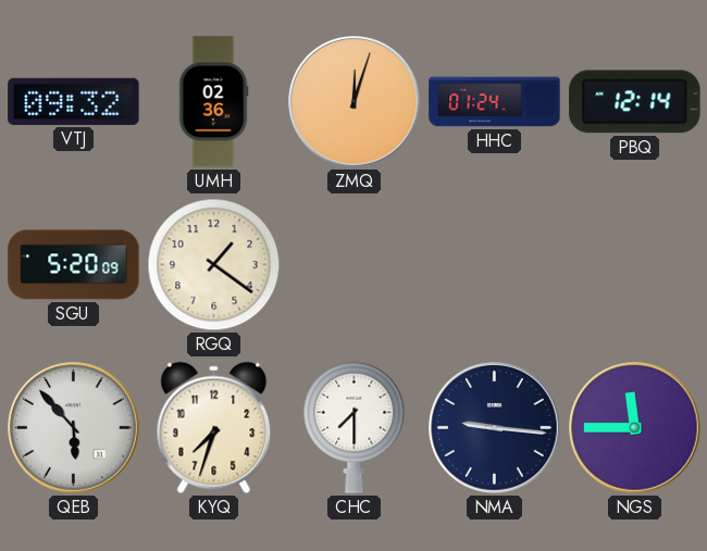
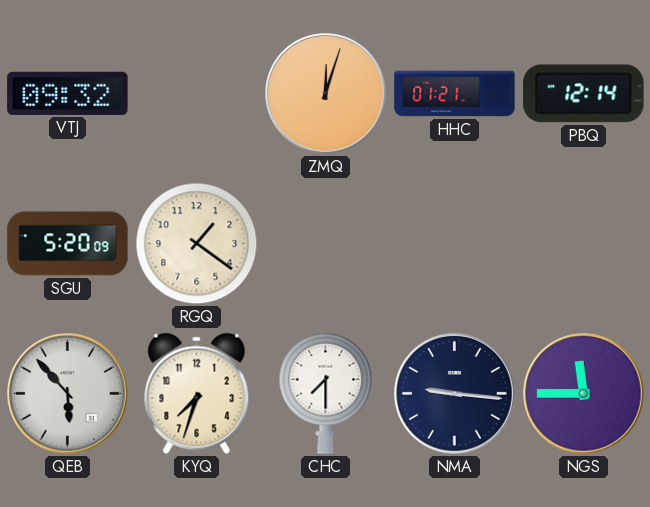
UMH: 02:36 -> none
HHC: 01:24 -> 01:21
